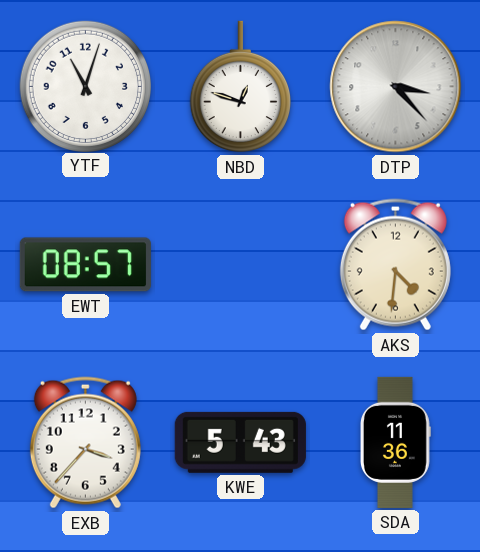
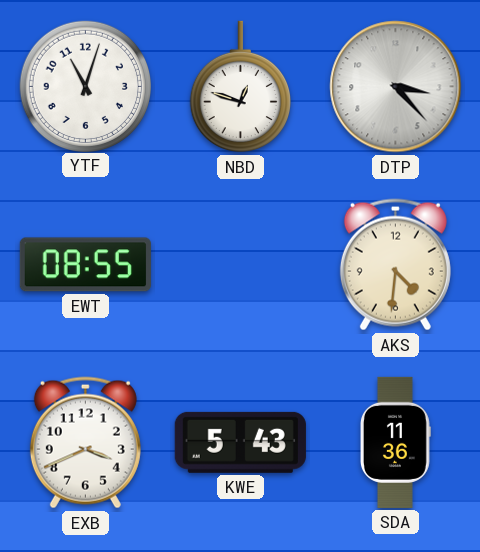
EWT: 08:57 -> 08:55
EXB: 3:37 -> 3:41
